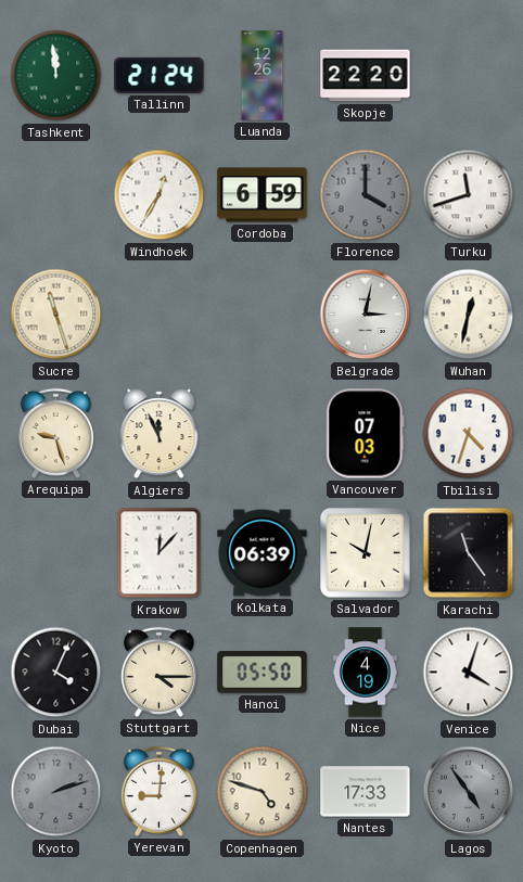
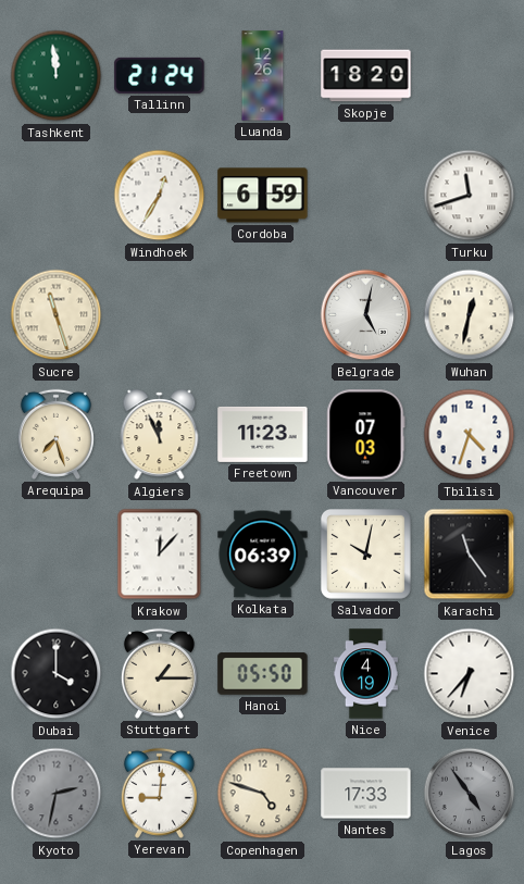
Skopje: 22:20 -> 18:20
Florence: 4:00 -> none
Belgrade: 3:02 -> 5:02
Arequipa: 9:27 -> 7:27
Freetown: none -> 11:23
Dubai: 4:04 -> 4:00
Stuttgart: 4:15 -> 1:15
Venice: 4:03 -> 6:37
Kyoto: 2:12 -> 2:32
